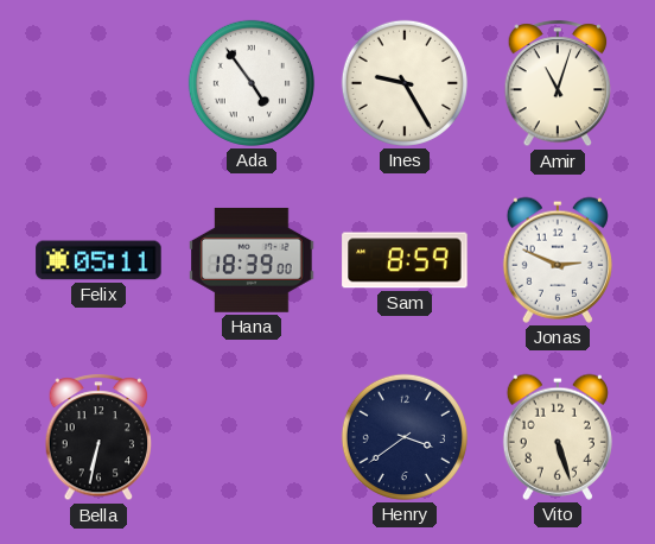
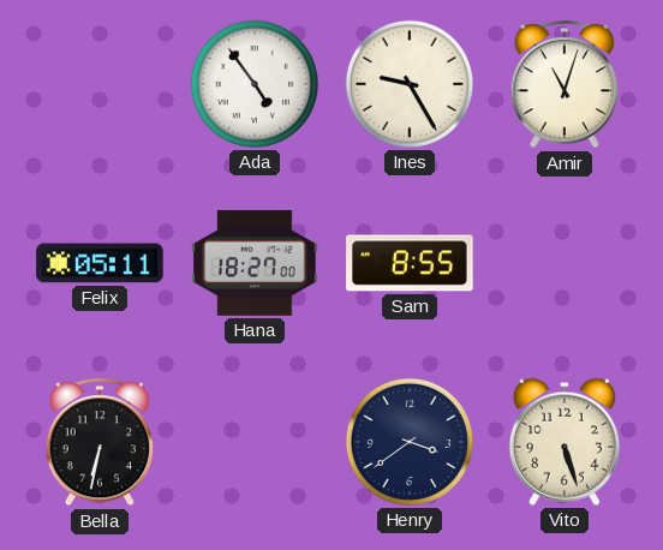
Hana: 18:39 -> 18:27
Sam: 8:59 -> 8:55
Jonas: 2:49 -> none
